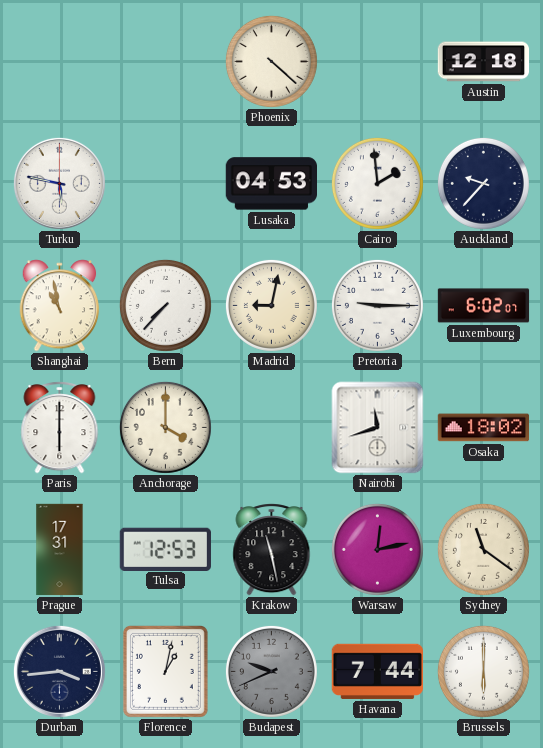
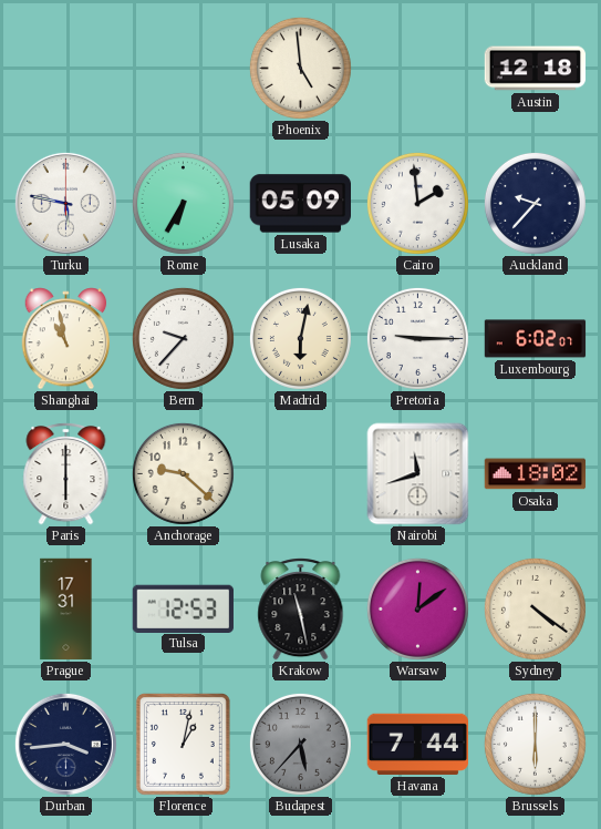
Phoenix: 4:22 -> 4:59
Rome: none -> 6:35
Lusaka: 04:53 -> 05:09
Bern: 7:37 -> 9:37
Madrid: 9:02 -> 6:02
Anchorage: 4:00 -> 9:22
Warsaw: 12:13 -> 12:09
Sydney: 11:21 -> 4:21
Budapest: 9:41 -> 5:37
